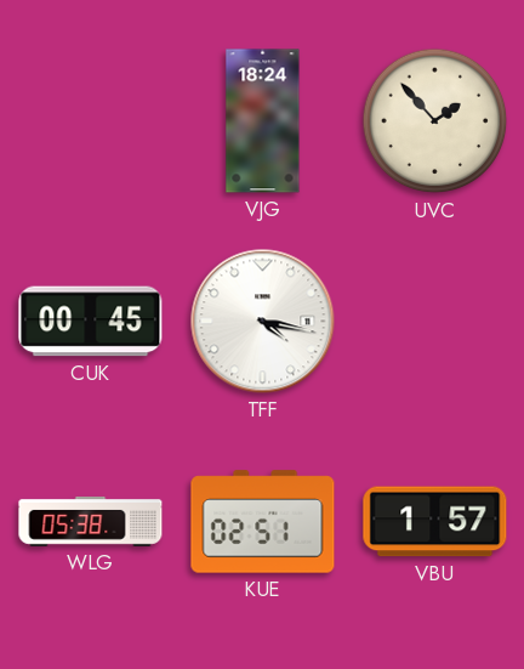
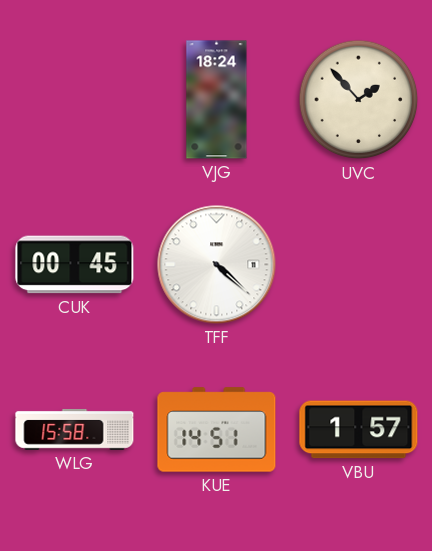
TFF: 4:17 -> 4:22
WLG: 05:38 -> 15:58
KUE: 02:51 -> 14:51
